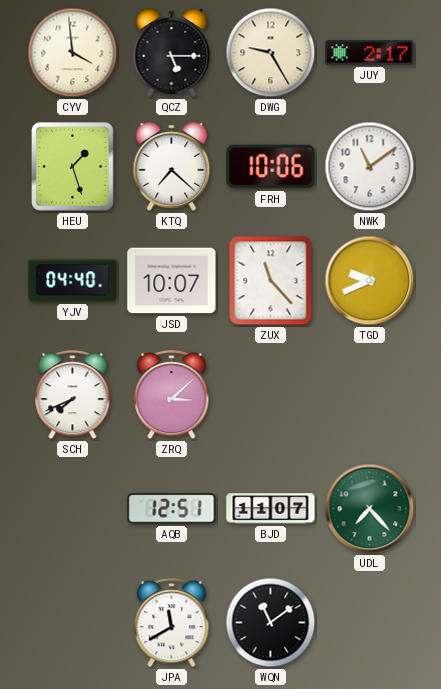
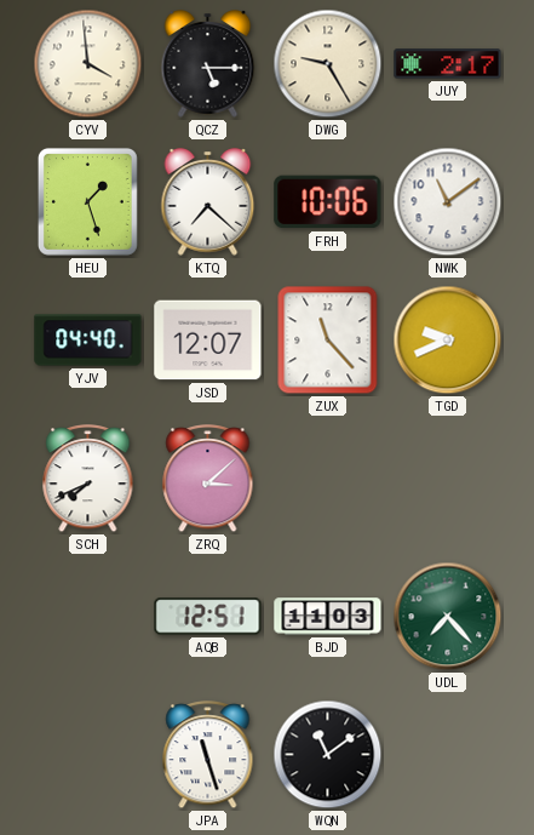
JSD: 10:07 -> 12:07
BJD: 11:07 -> 11:03
JPA: 11:40 -> 11:27
